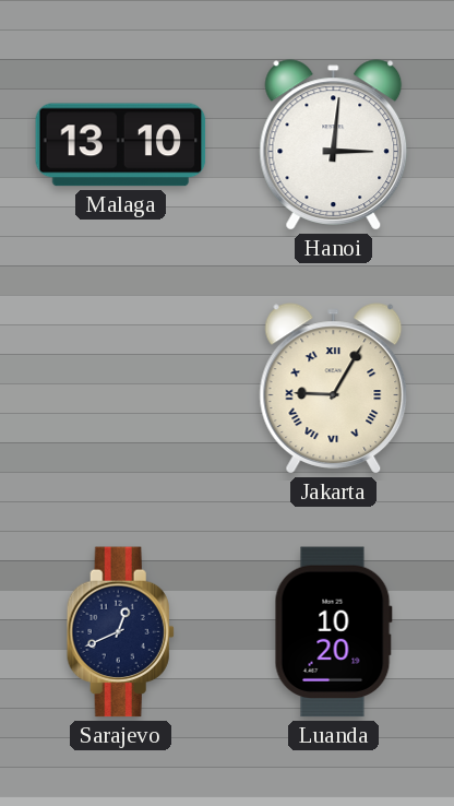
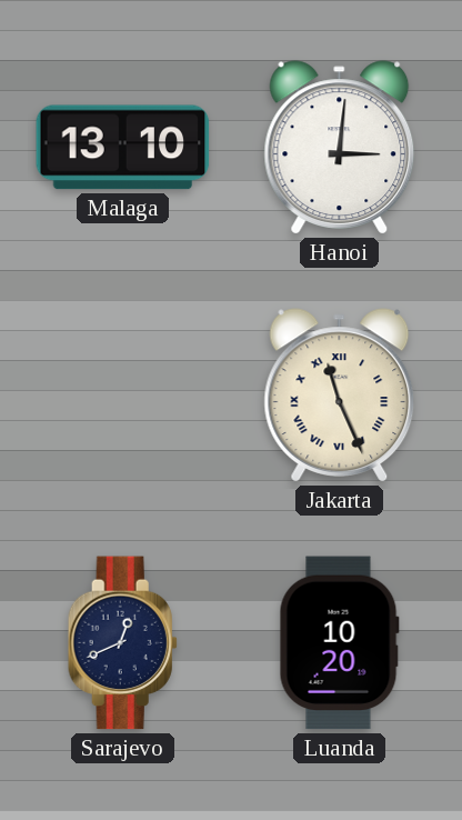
Jakarta: 9:05 -> 11:26
